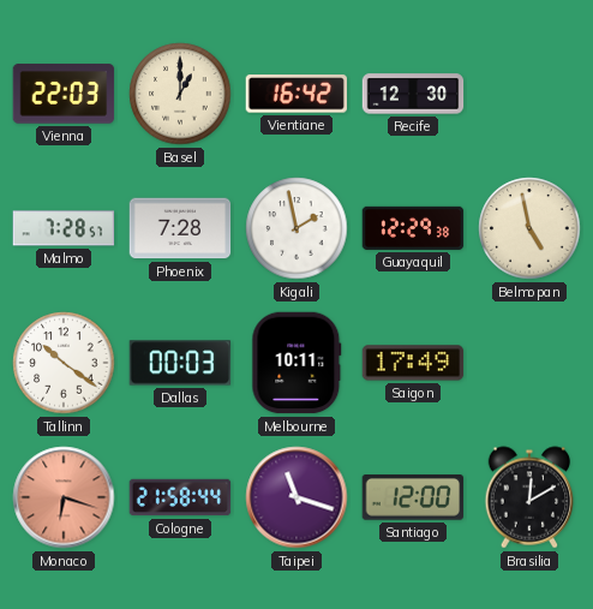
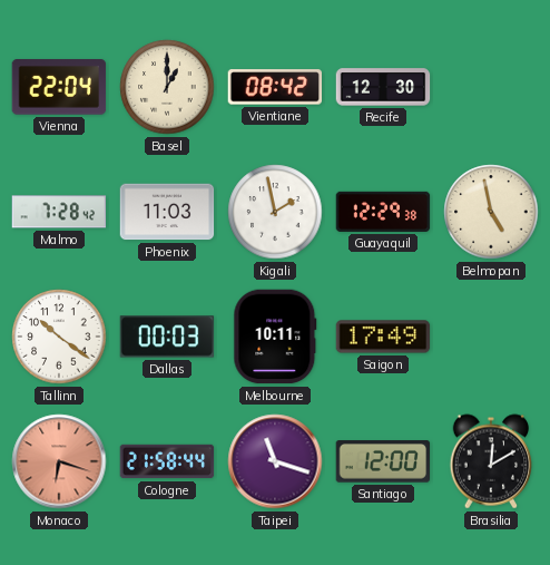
Vienna: 22:03 -> 22:04
Vientiane: 16:42 -> 08:42
Malmo: 7:28:57 -> 7:28:42
Phoenix: 7:28 -> 11:03
